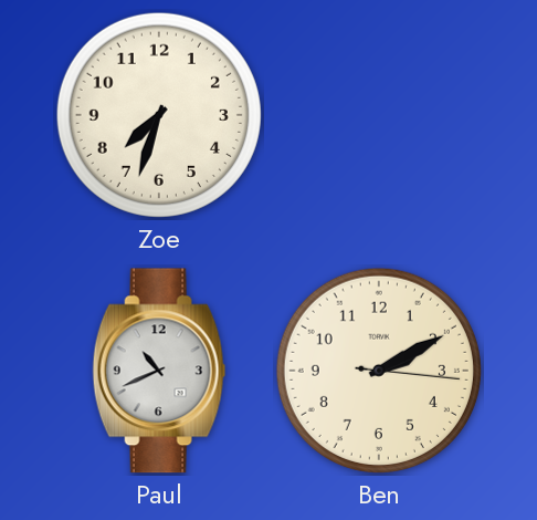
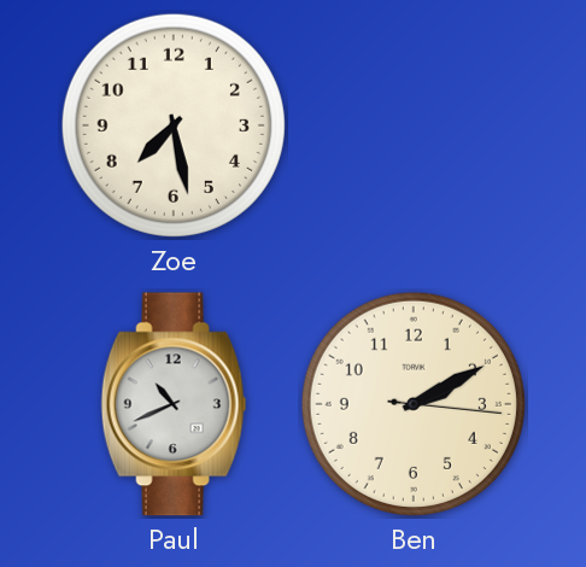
Zoe: 7:33 -> 7:28
